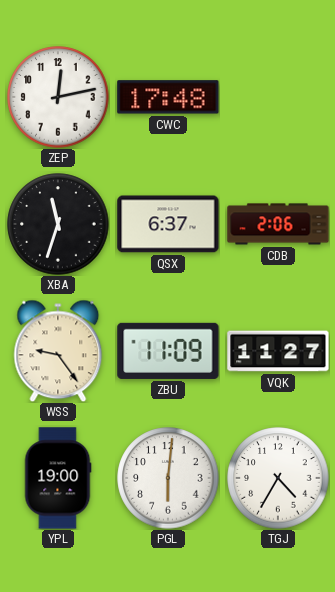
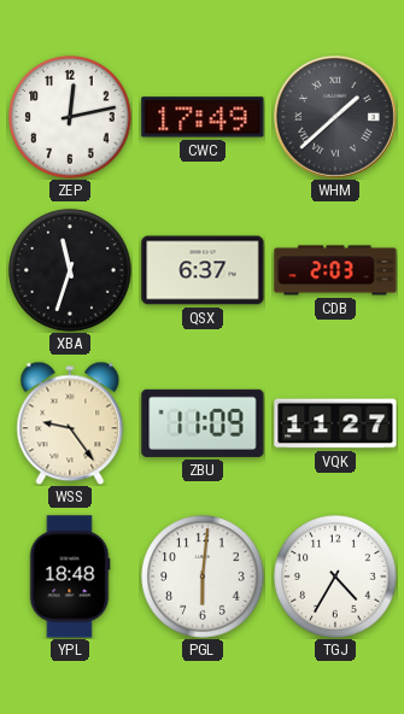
CWC: 17:48 -> 17:49
WHM: none -> 1:38
CDB: 2:06 -> 2:03
YPL: 19:00 -> 18:48
